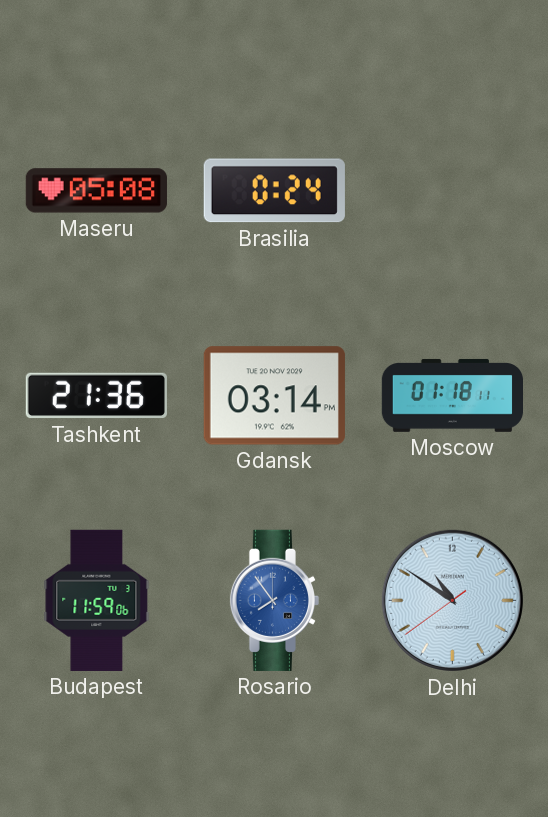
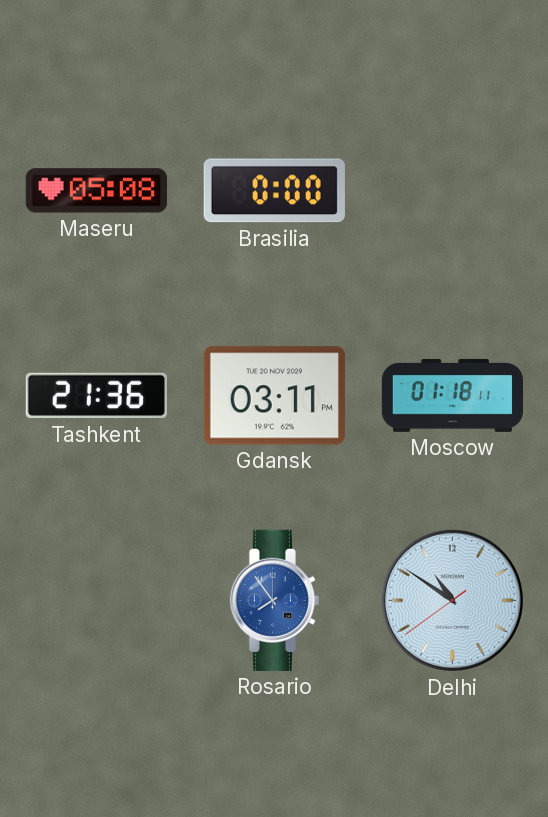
Brasilia: 0:24 -> 0:00
Gdansk: 03:14 -> 03:11
Budapest: 11:59 -> none
